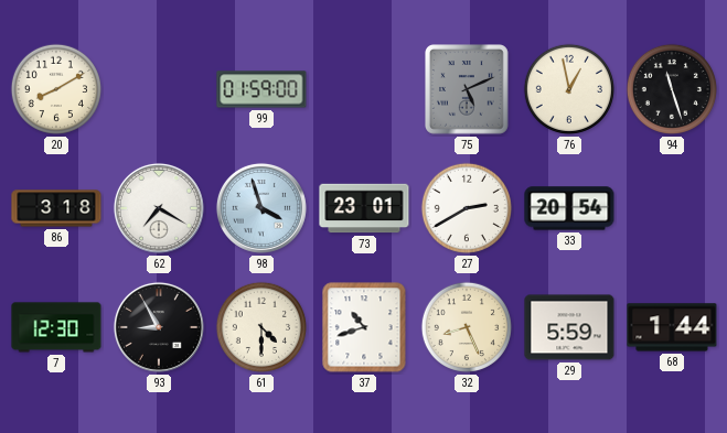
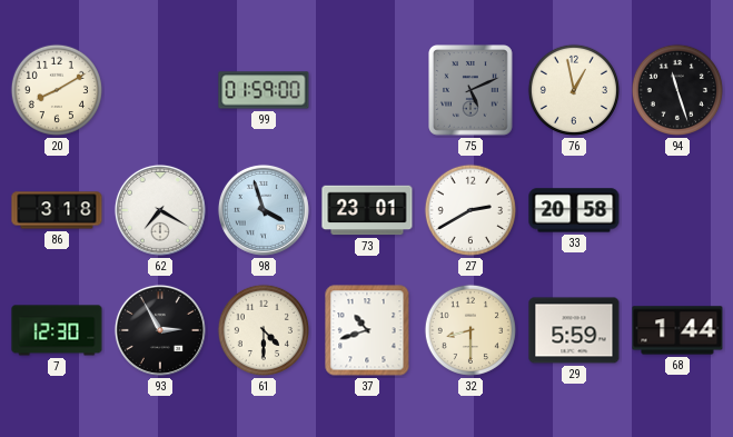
33: 20:54 -> 20:58
93: 8:55 -> 2:55
32: 8:26 -> 8:30
